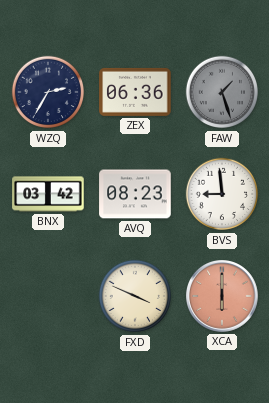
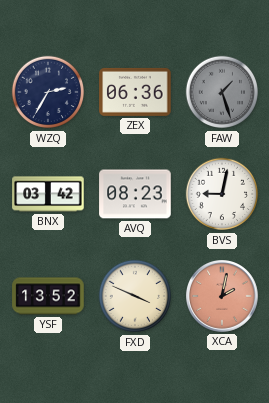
BVS: 8:59 -> 9:02
YSF: none -> 13:52
XCA: 6:00 -> 2:02
